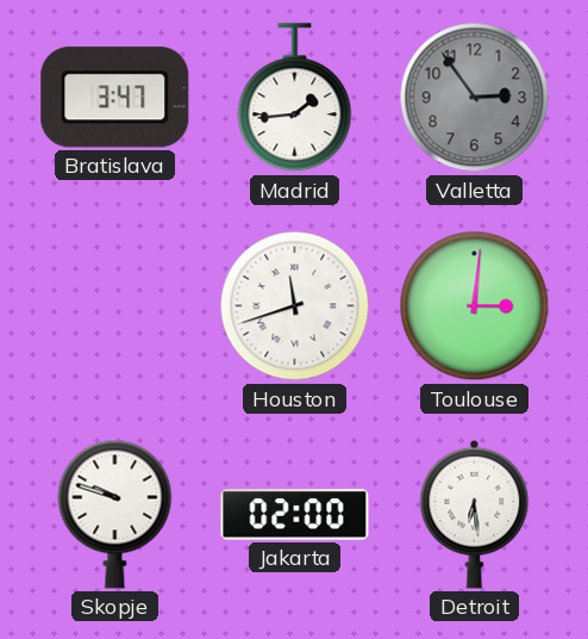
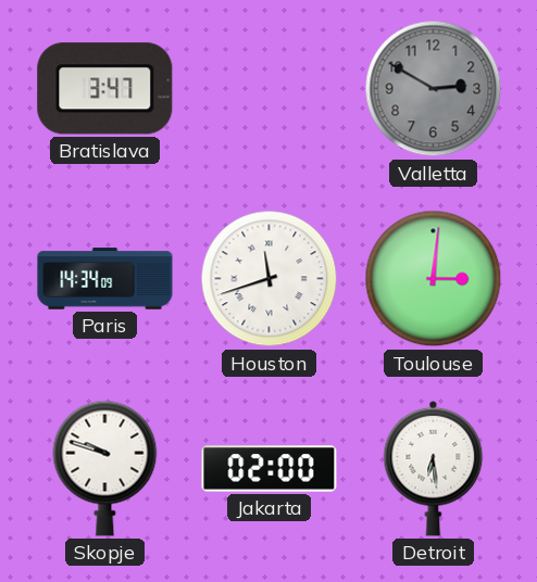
Madrid: 1:44 -> none
Valletta: 2:54 -> 2:50
Paris: none -> 14:34
